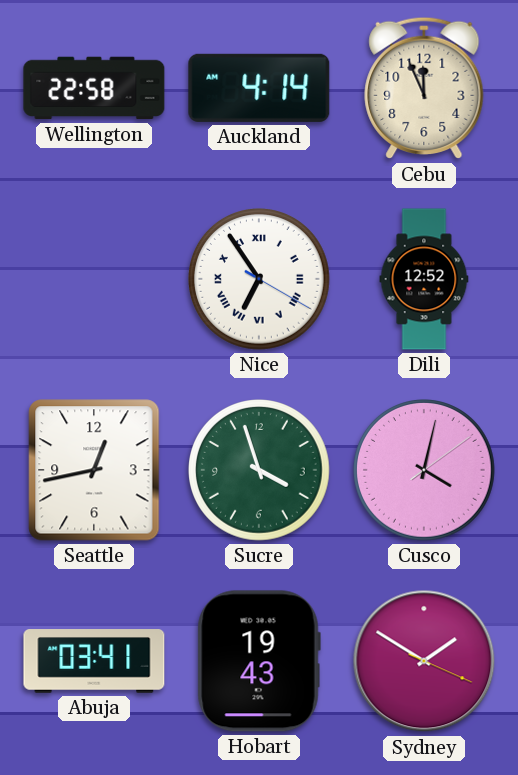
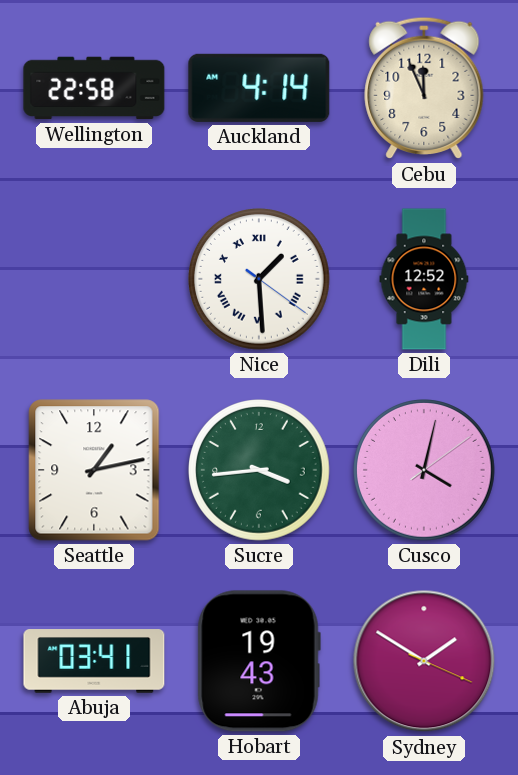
Nice: 6:54 -> 1:29
Seattle: 12:43 -> 1:13
Sucre: 3:57 -> 3:44
